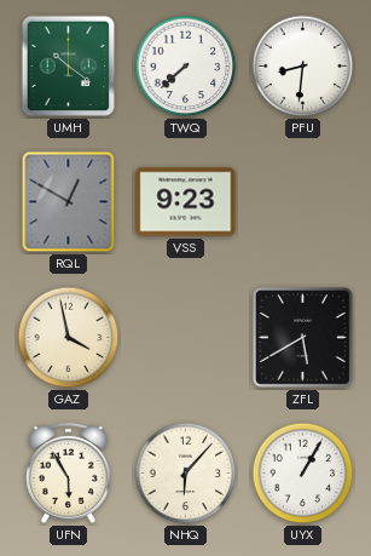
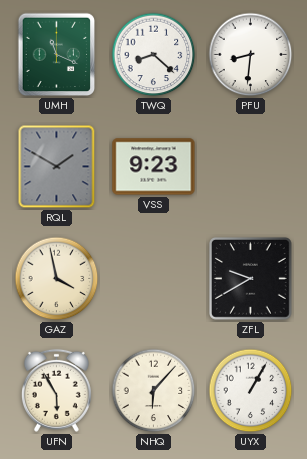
UMH: 10:21 -> 11:19
TWQ: 7:38 -> 8:22
RQL: 12:50 -> 1:50
ZFL: 5:40 -> 9:40
